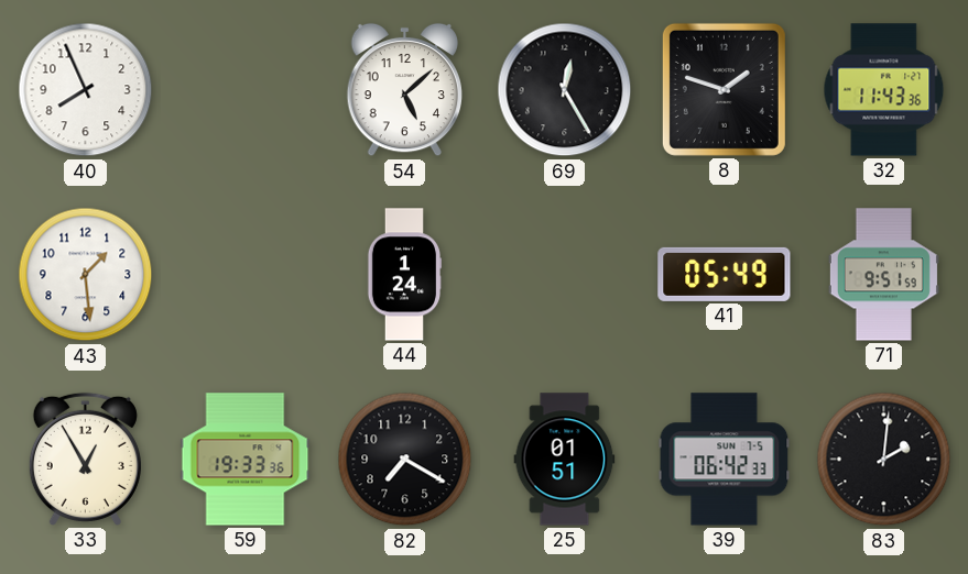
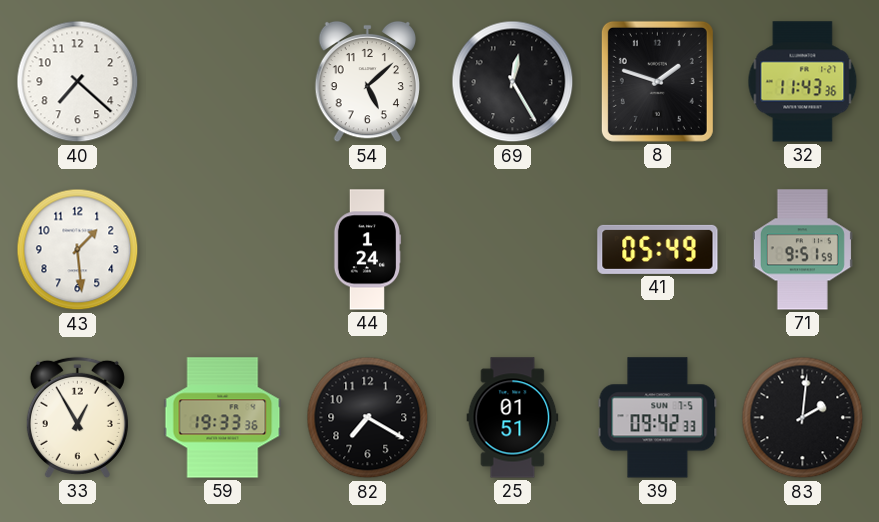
40: 7:56 -> 7:22
39: 06:42 -> 09:42
